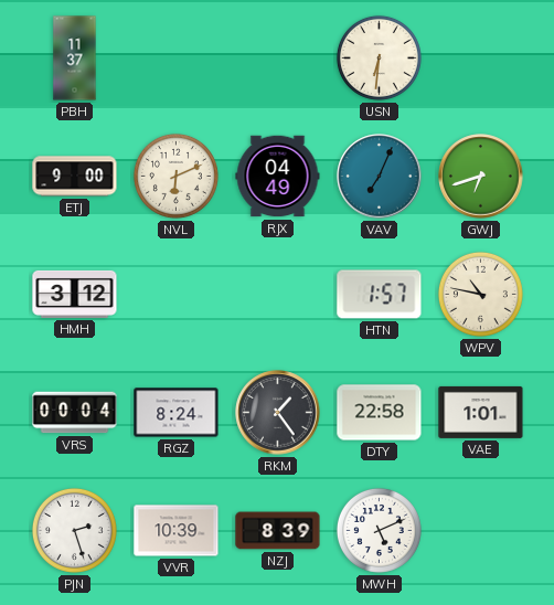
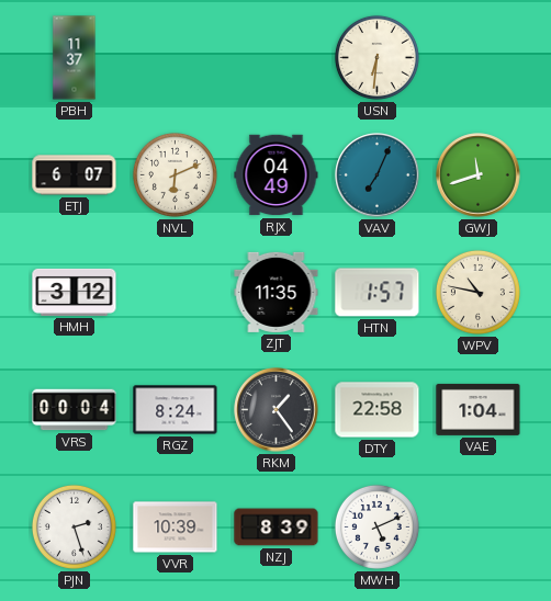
ETJ: 9:00 -> 6:07
GWJ: 6:42 -> 11:42
ZJT: none -> 11:35
VAE: 1:01 -> 1:04
